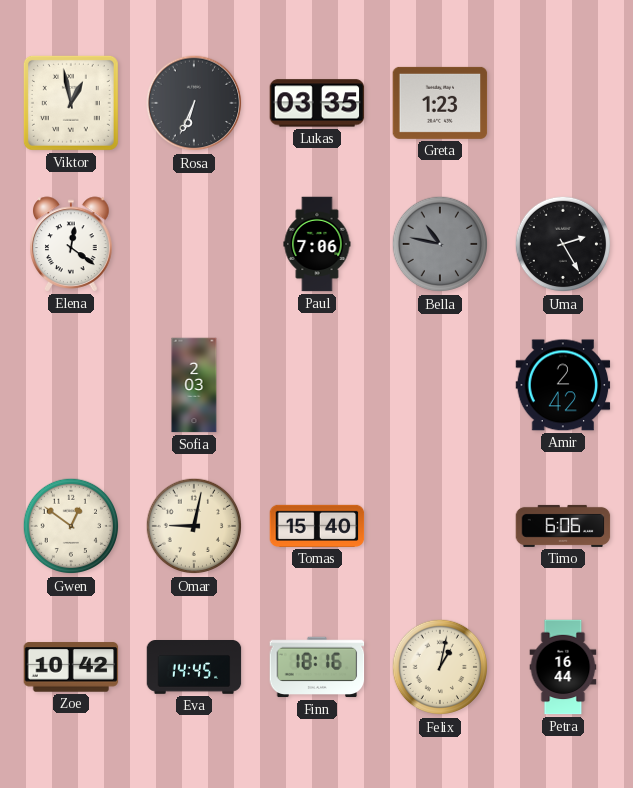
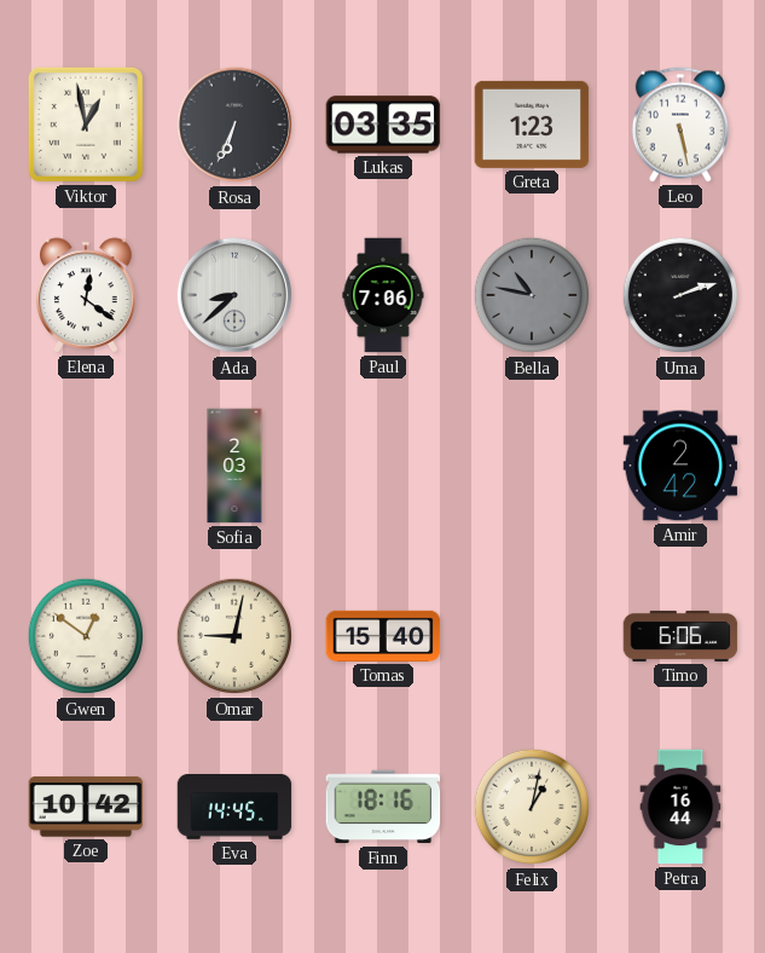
Leo: none -> 5:28
Ada: none -> 8:38
Uma: 2:25 -> 2:12
